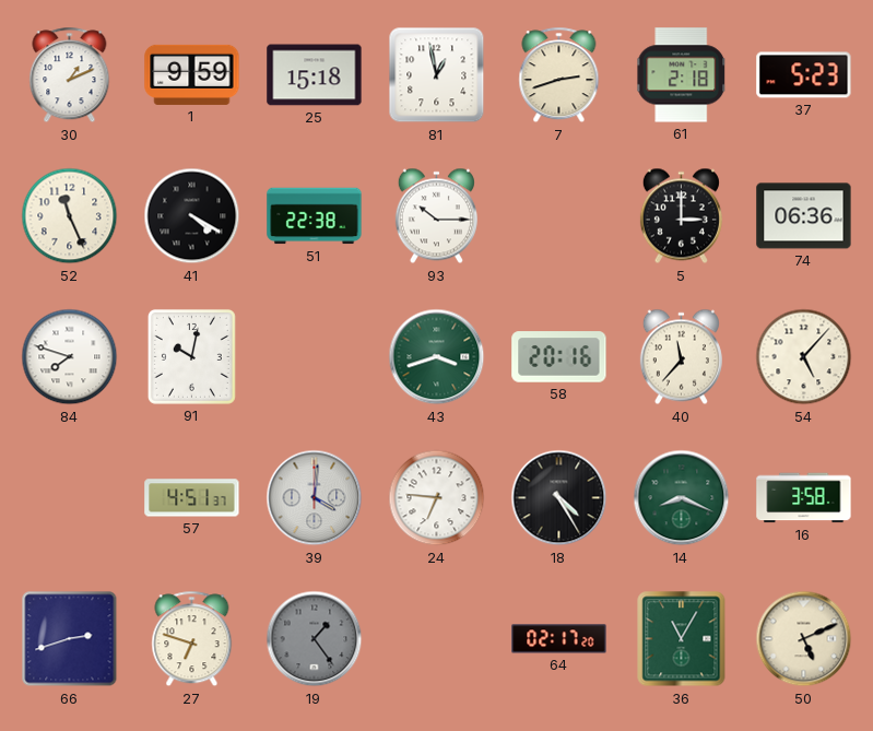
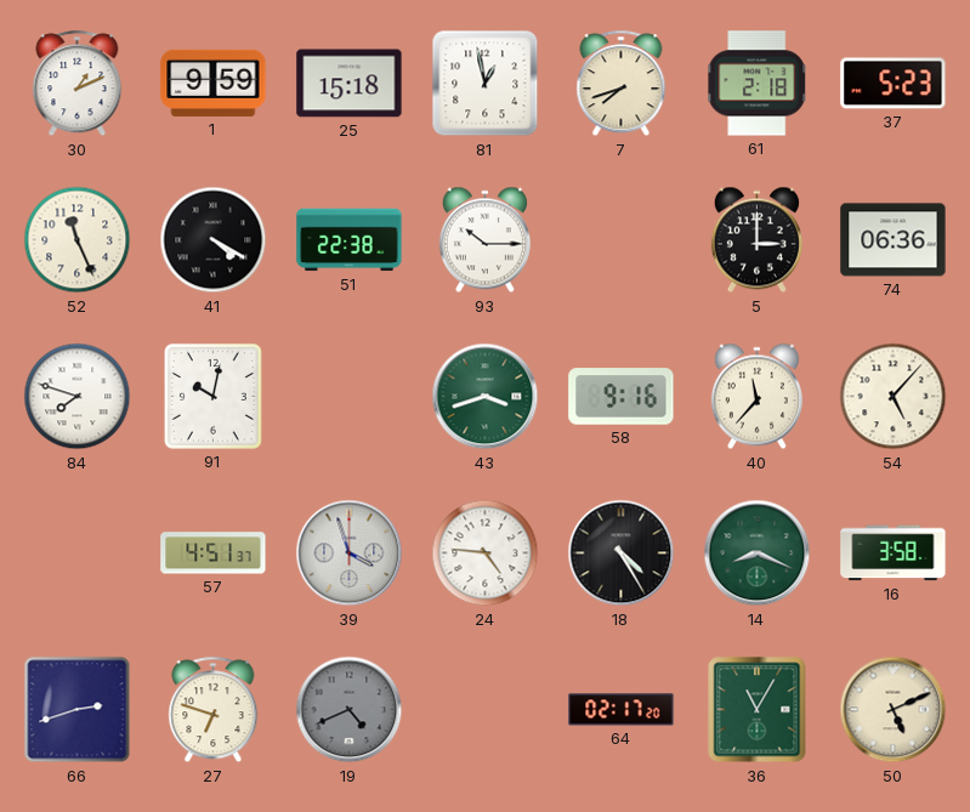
7: 2:42 -> 7:42
58: 20:16 -> 9:16
39: 4:01 -> 3:57
24: 6:46 -> 4:46
19: 1:24 -> 4:41
